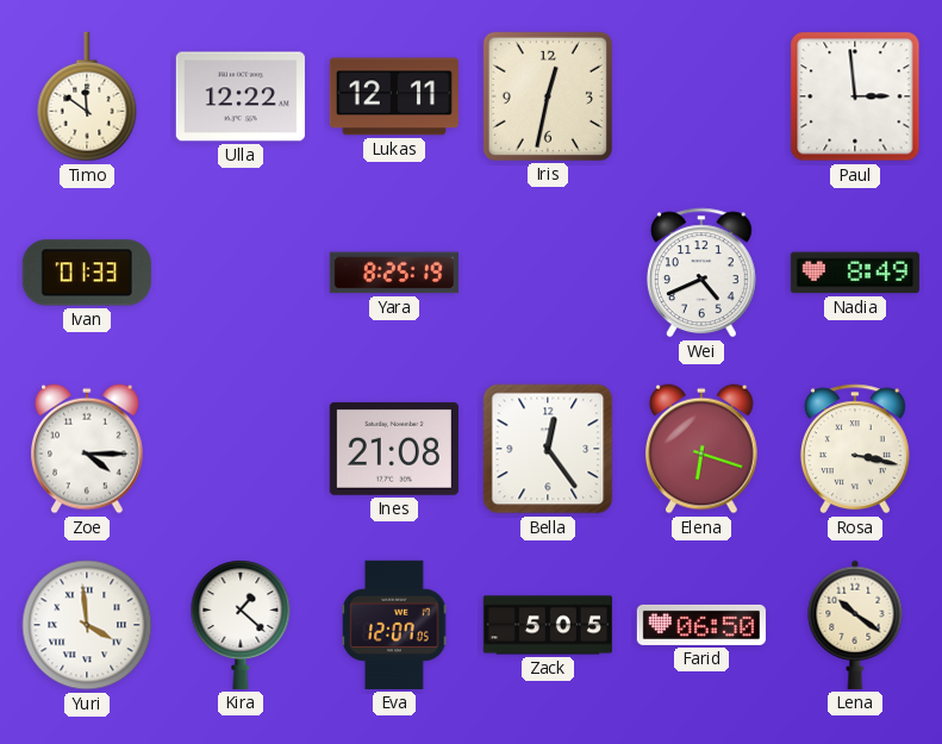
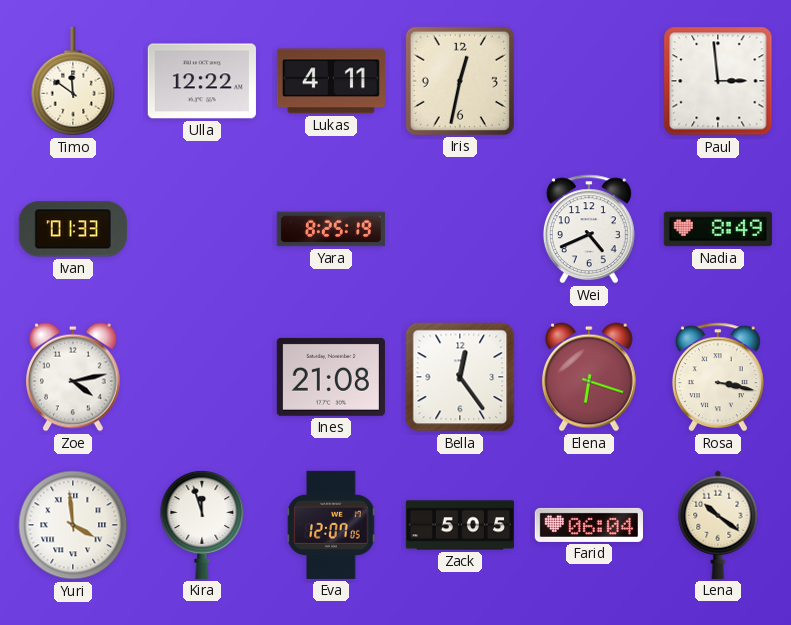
Lukas: 12:11 -> 4:11
Zoe: 4:15 -> 4:13
Kira: 1:22 -> 11:57
Farid: 06:50 -> 06:04
